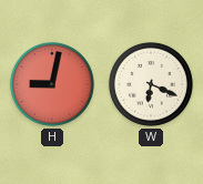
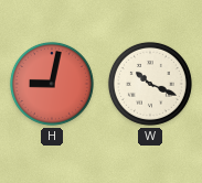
W: 6:19 -> 10:19
